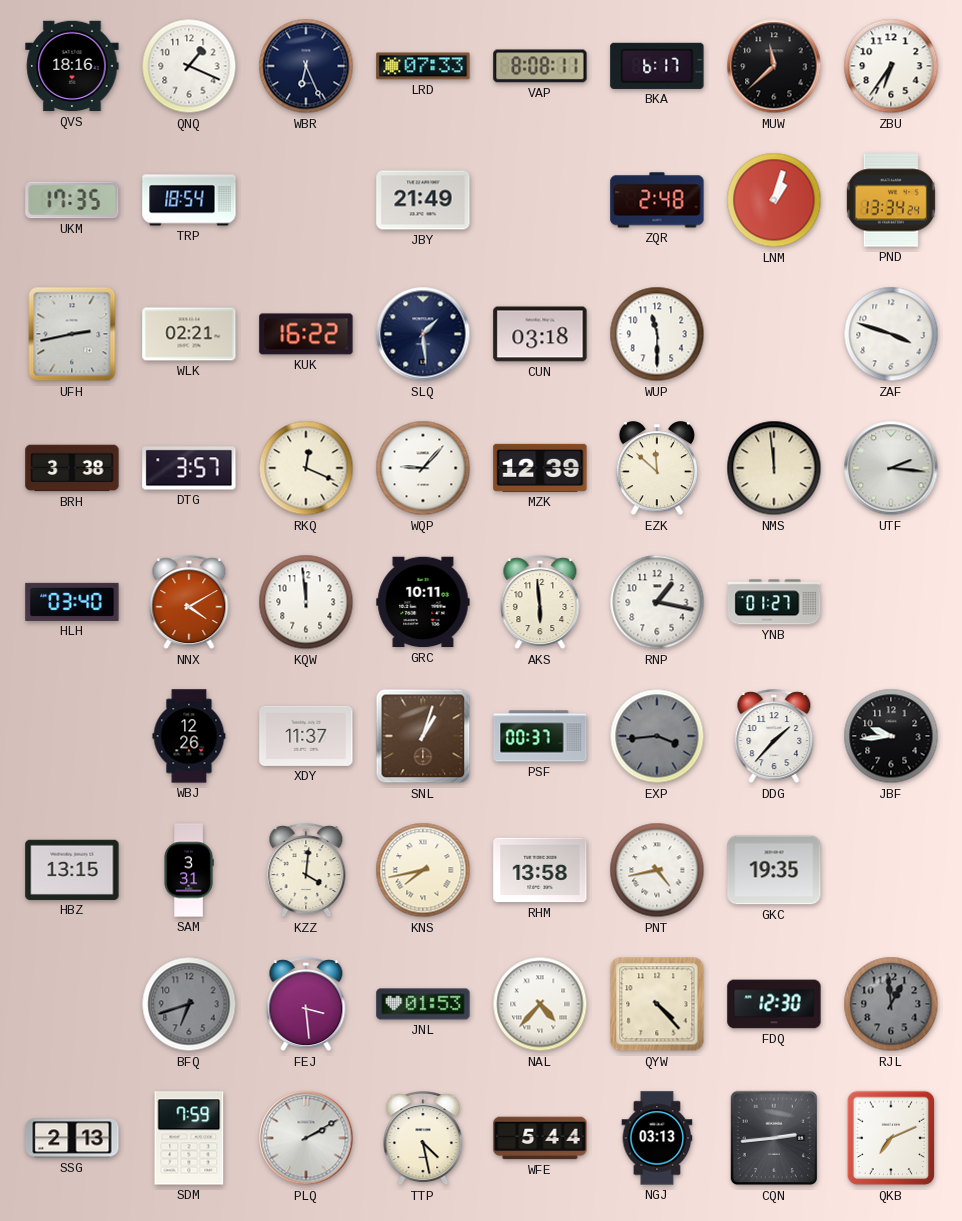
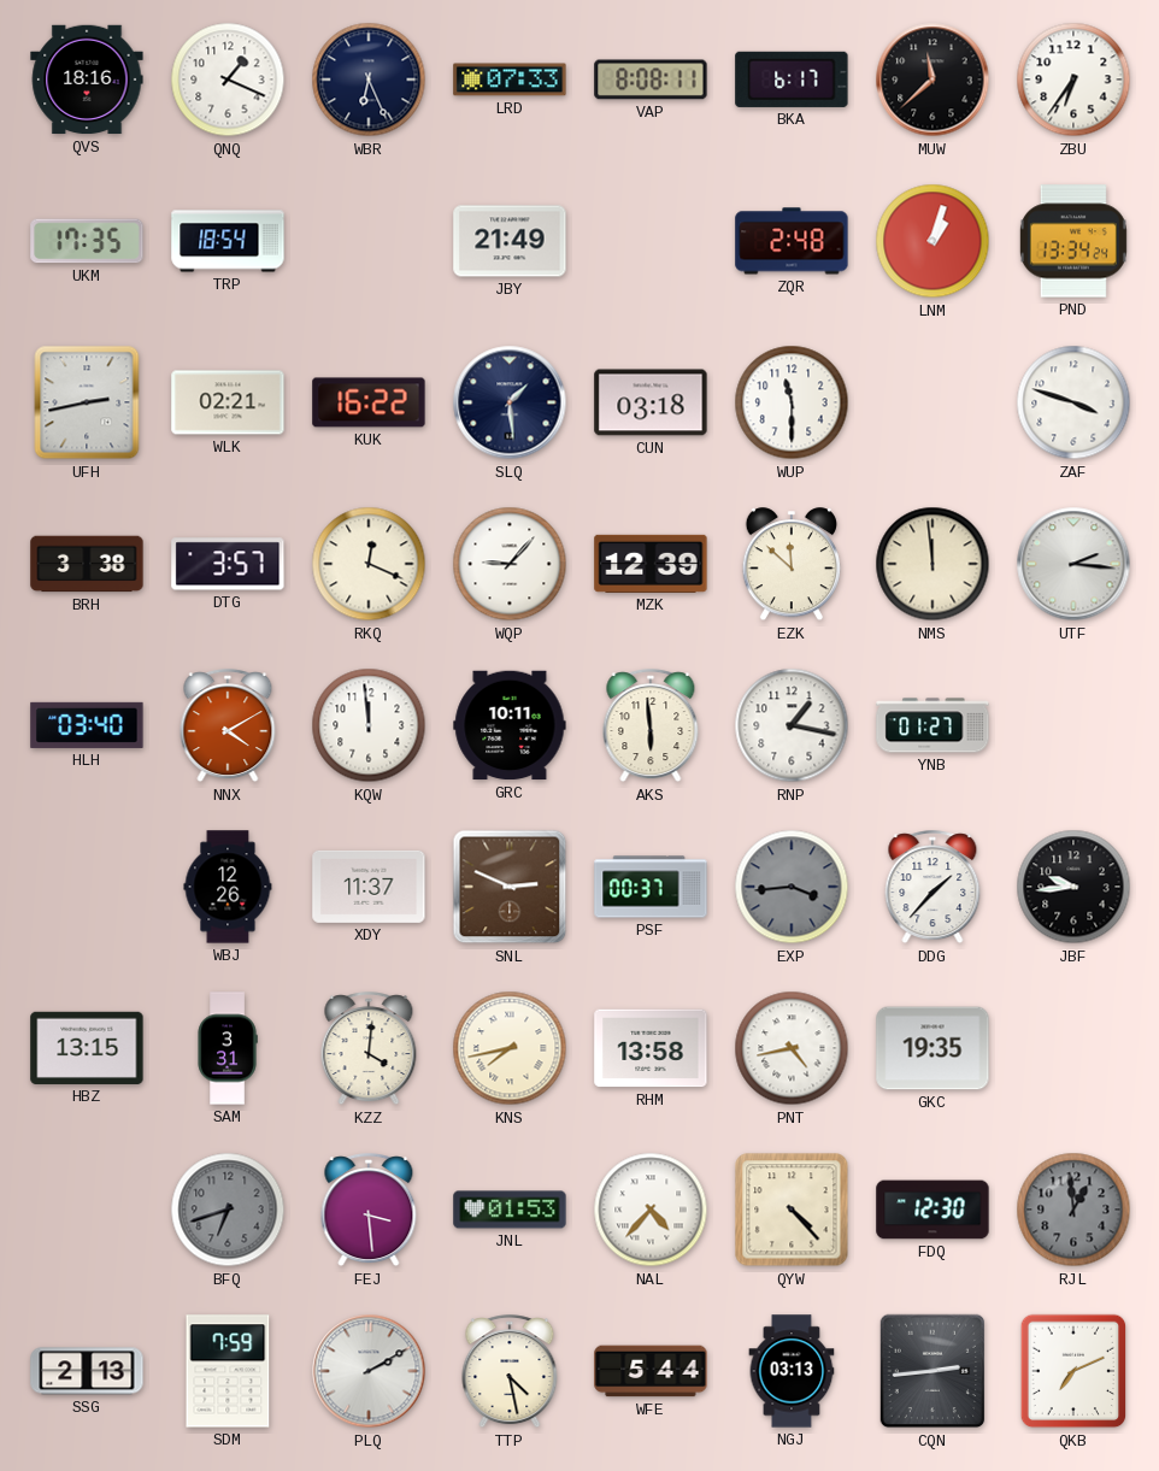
SNL: 1:03 -> 2:49
